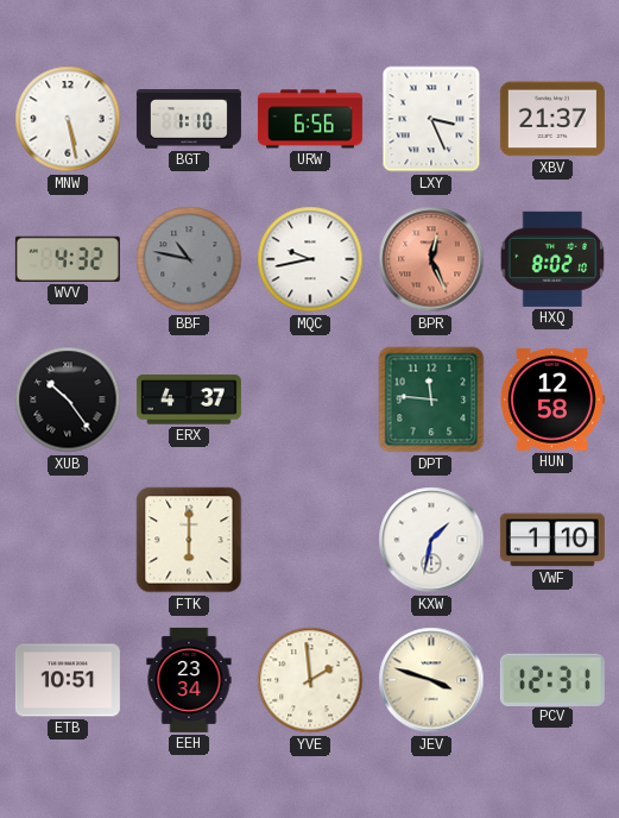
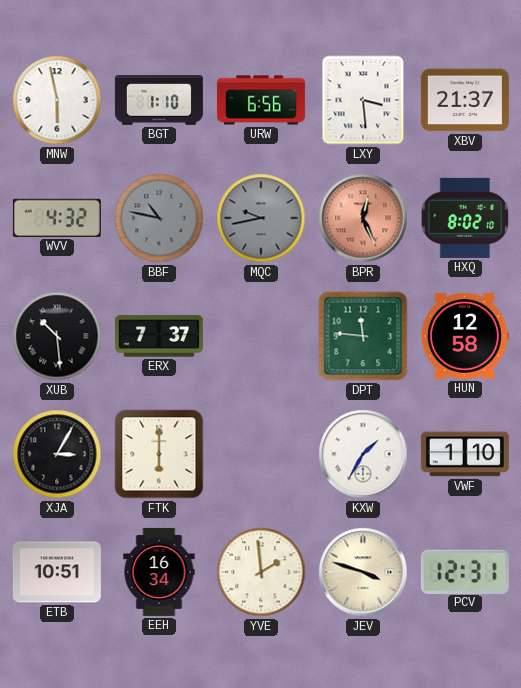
MNW: 5:28 -> 5:58
LXY: 3:26 -> 3:29
MQC dial: white -> grey
XUB: 10:24 -> 10:29
ERX: 4:37 -> 7:37
XJA: none -> 3:05
KXW: 1:32 -> 1:35
EEH: 23:34 -> 16:34
